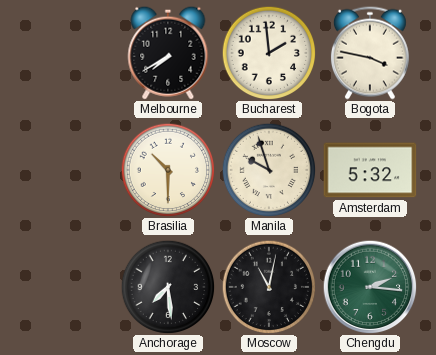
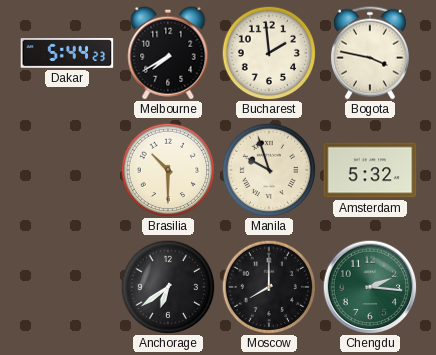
Dakar: none -> 5:44
Anchorage: 7:29 -> 6:39
Moscow: 11:02 -> 8:00
